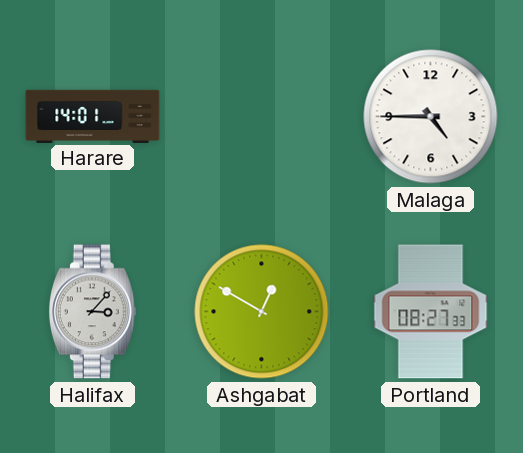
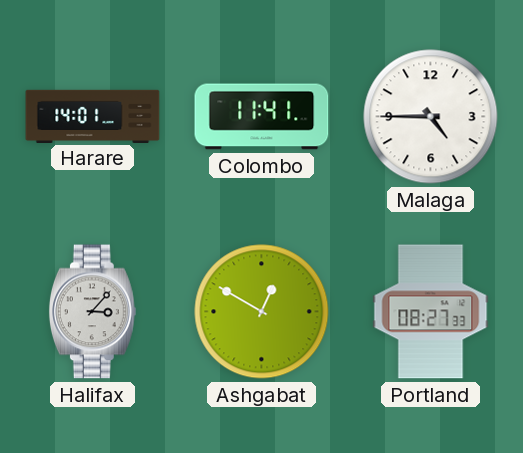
Colombo: none -> 11:41
